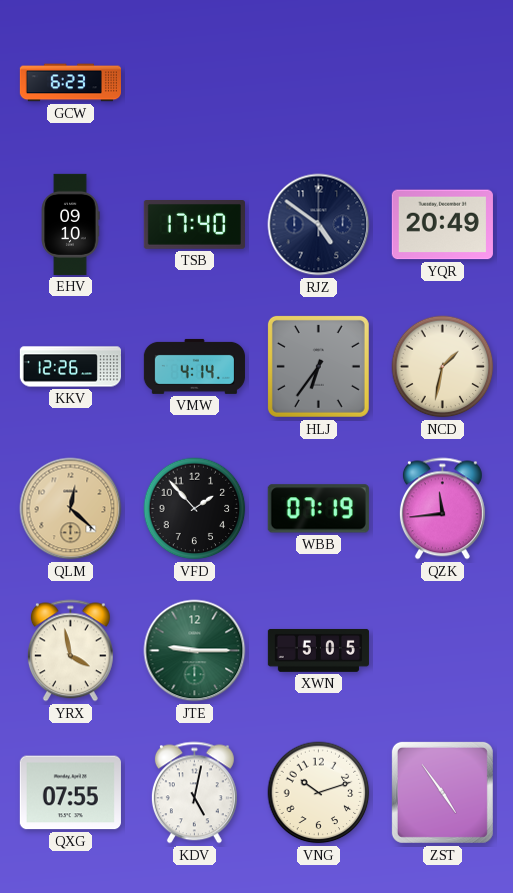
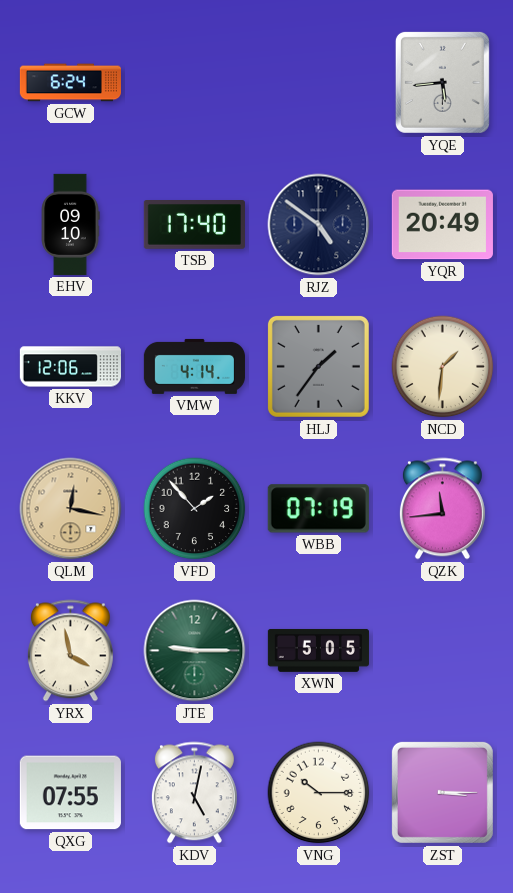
GCW: 6:23 -> 6:24
YQE: none -> 5:44
KKV: 12:26 -> 12:06
HLJ: 6:36 -> 1:36
NCD: 1:32 -> 1:31
QLM: 12:22 -> 12:17
VNG: 10:12 -> 10:15
ZST: 4:54 -> 3:15
